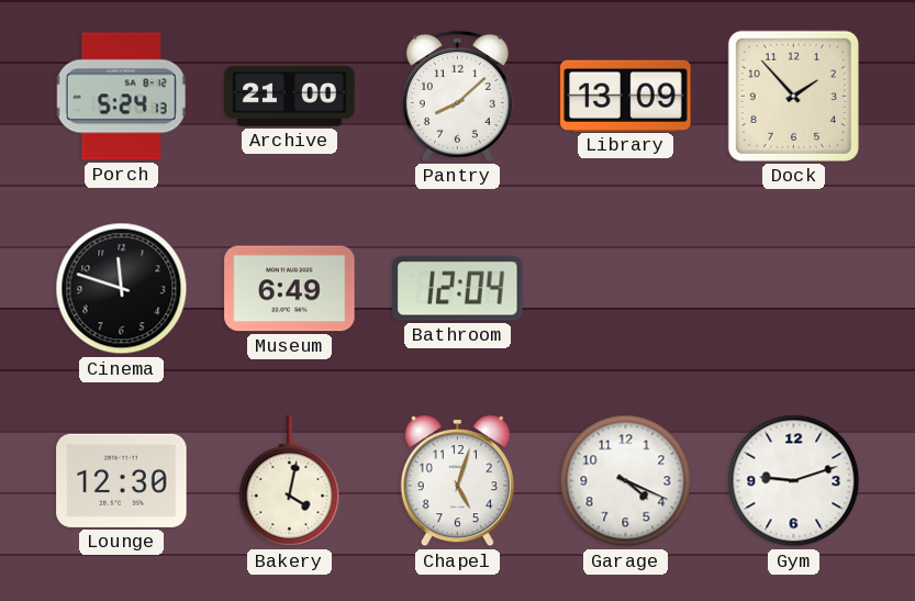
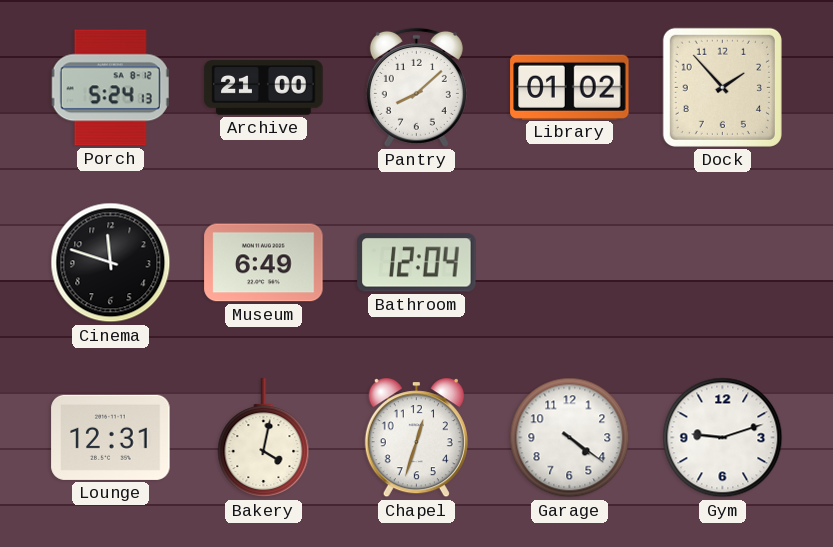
Library: 13:09 -> 01:02
Lounge: 12:30 -> 12:31
Chapel: 5:03 -> 12:33
Garage: 4:19 -> 4:21
